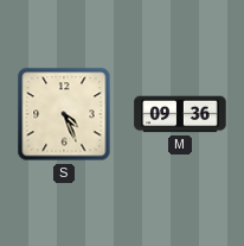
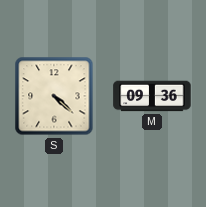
S: 4:26 -> 4:22
